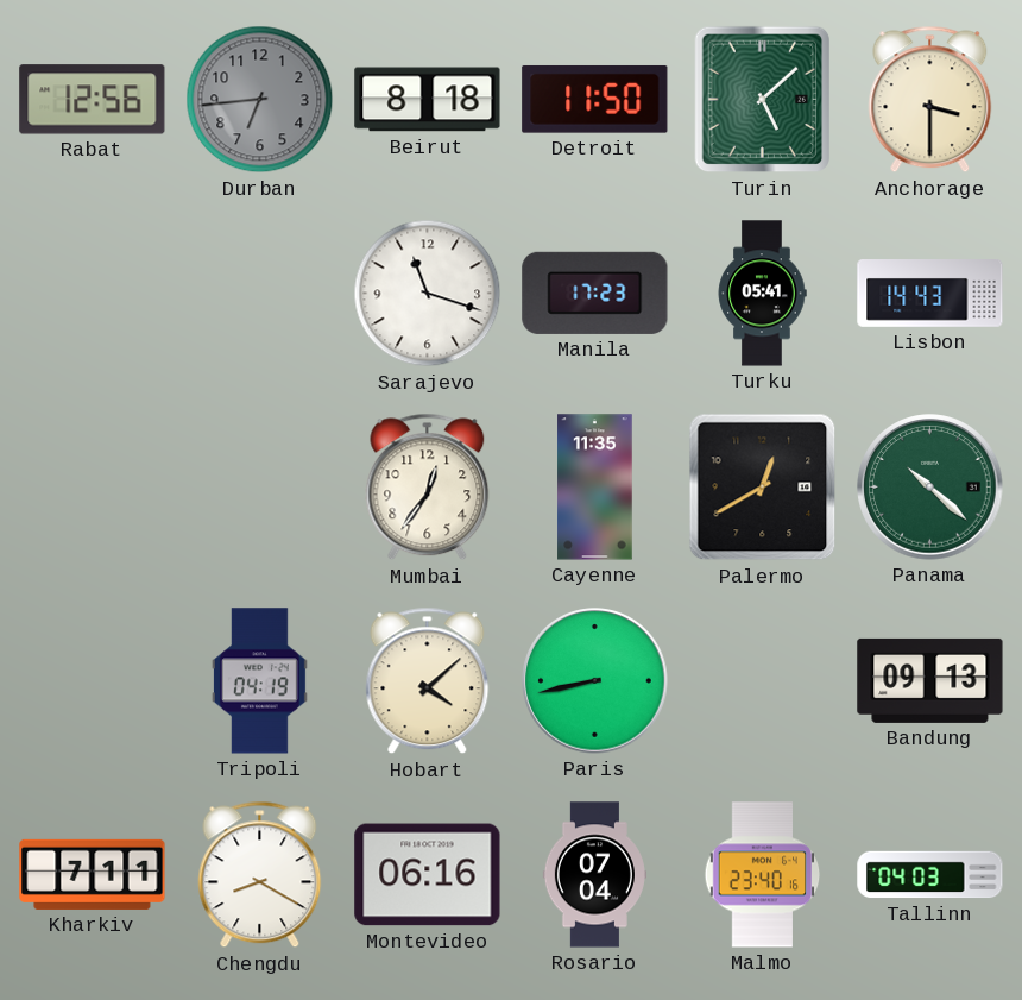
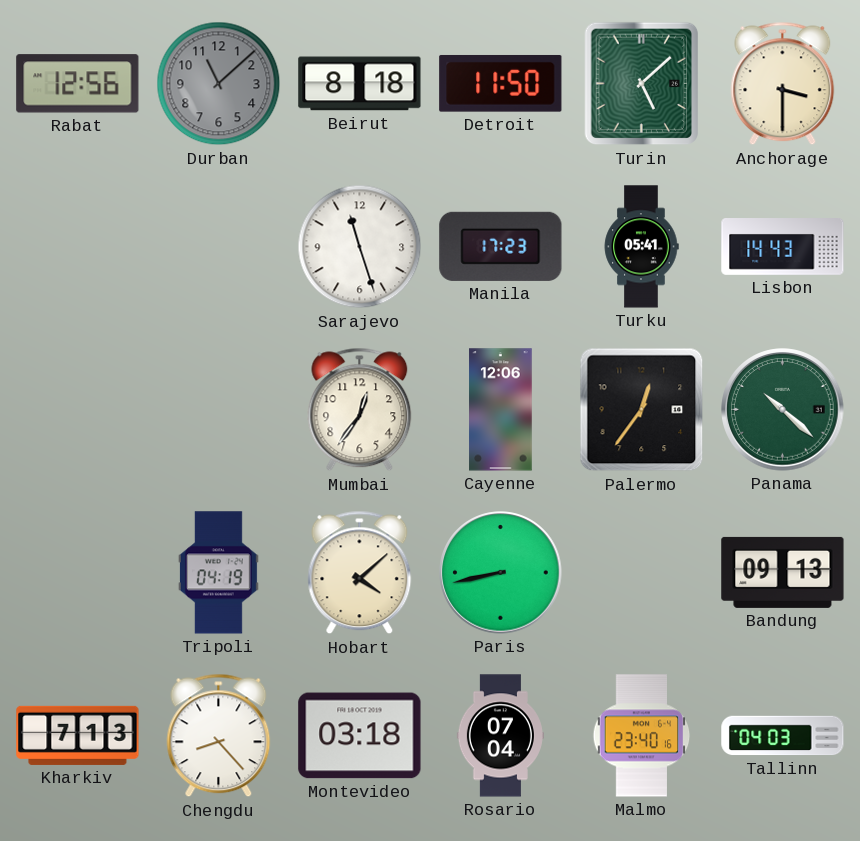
Durban: 6:44 -> 11:08
Sarajevo: 11:18 -> 11:27
Cayenne: 11:35 -> 12:06
Palermo: 12:40 -> 12:36
Kharkiv: 7:11 -> 7:13
Chengdu: 8:20 -> 8:23
Montevideo: 06:16 -> 03:18
